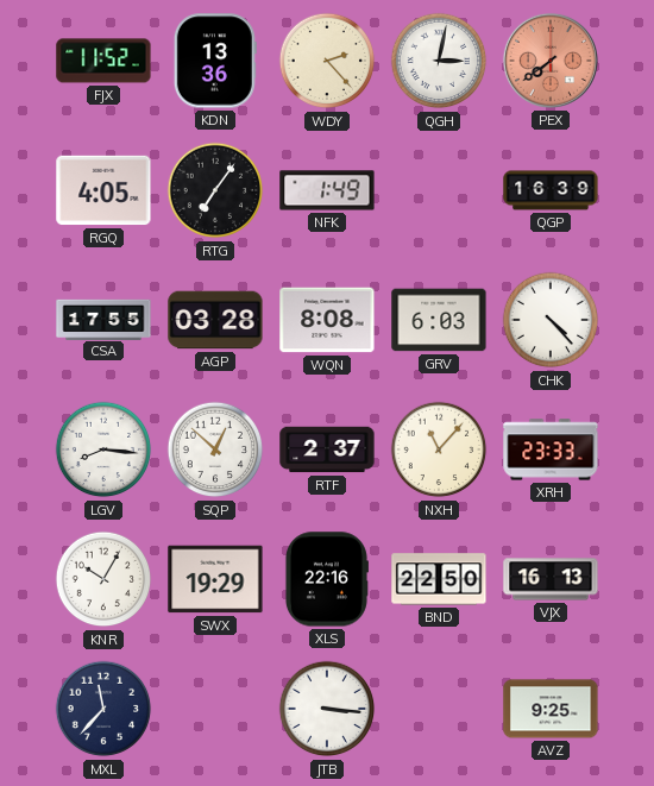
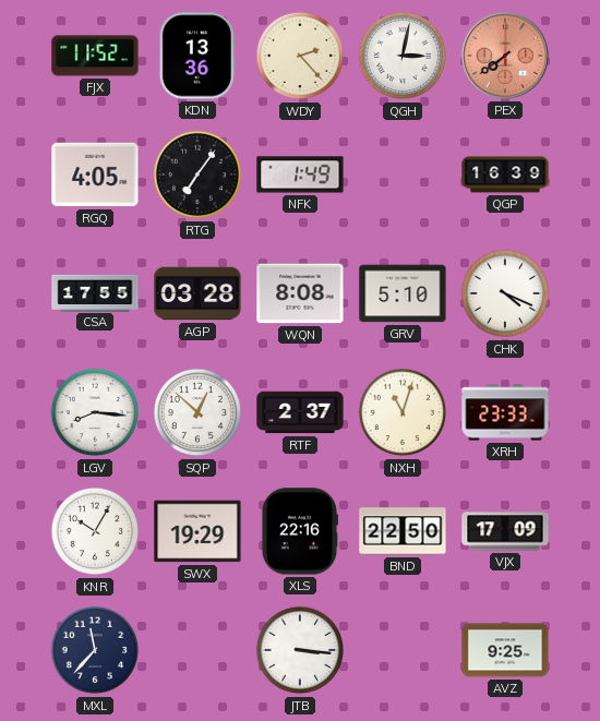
GRV: 6:03 -> 5:10
CHK: 4:23 -> 4:19
NXH: 11:07 -> 11:03
VJX: 16:13 -> 17:09
